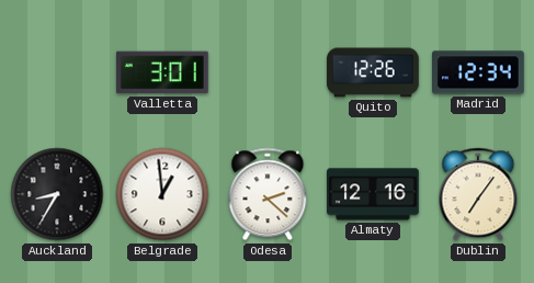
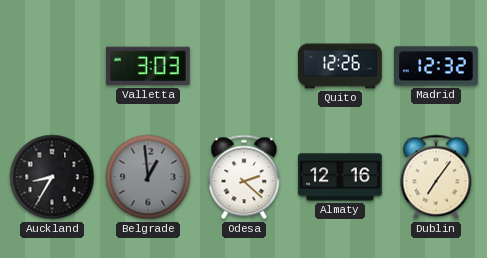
Valletta: 3:01 -> 3:03
Madrid: 12:34 -> 12:32
Belgrade dial: white -> grey
